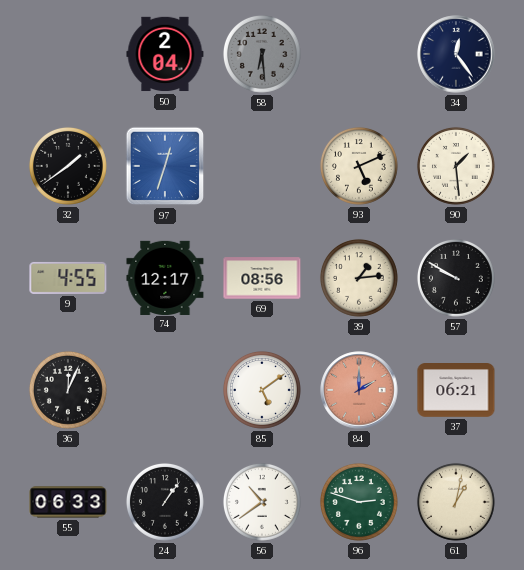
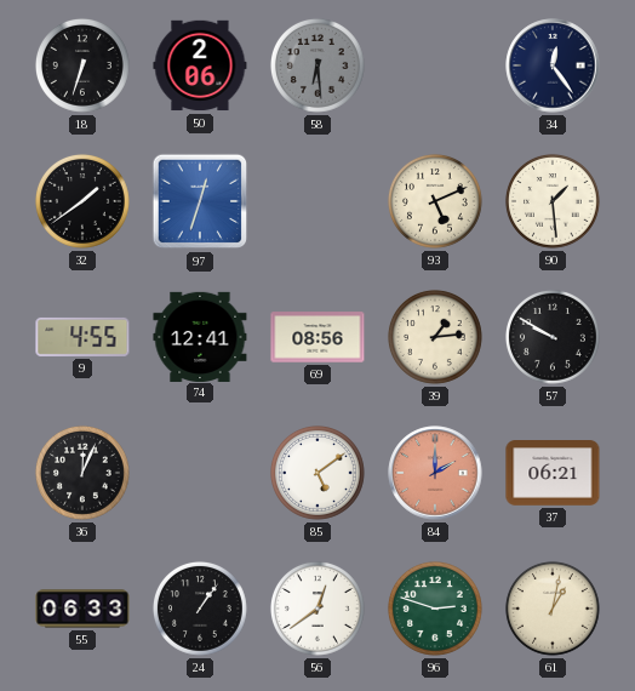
18: none -> 6:33
50: 2:04 -> 2:06
74: 12:17 -> 12:41
56: 10:39 -> 12:39
